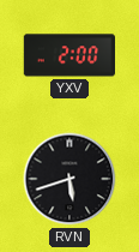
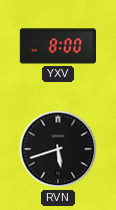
YXV: 2:00 -> 8:00
